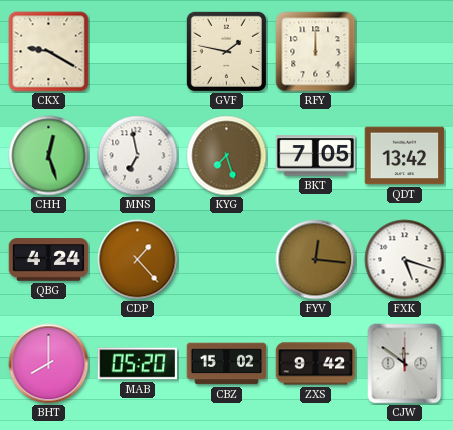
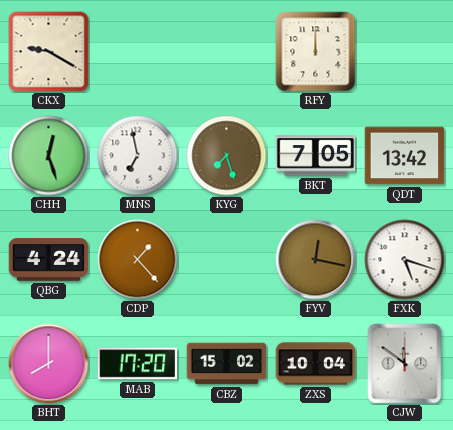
GVF: 1:47 -> none
FYV: 12:16 -> 12:17
MAB: 05:20 -> 17:20
ZXS: 9:42 -> 10:04
